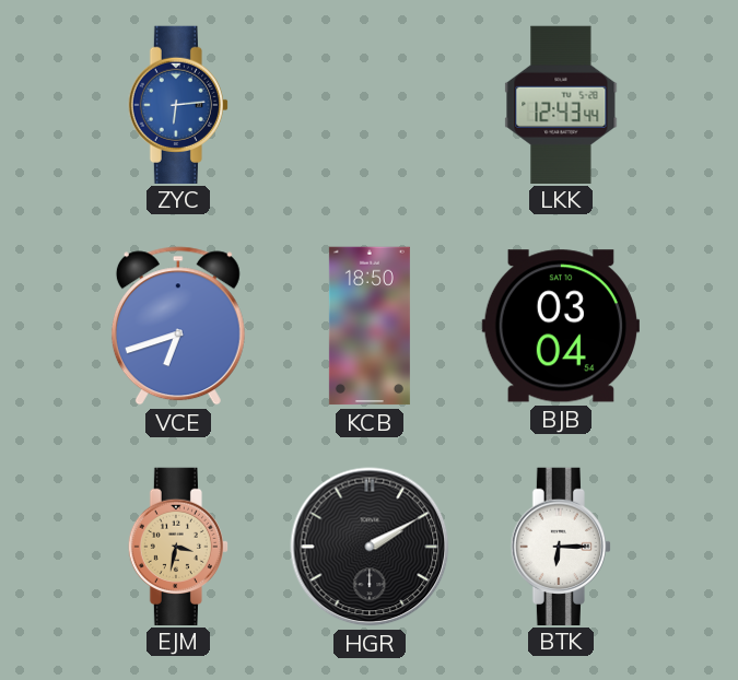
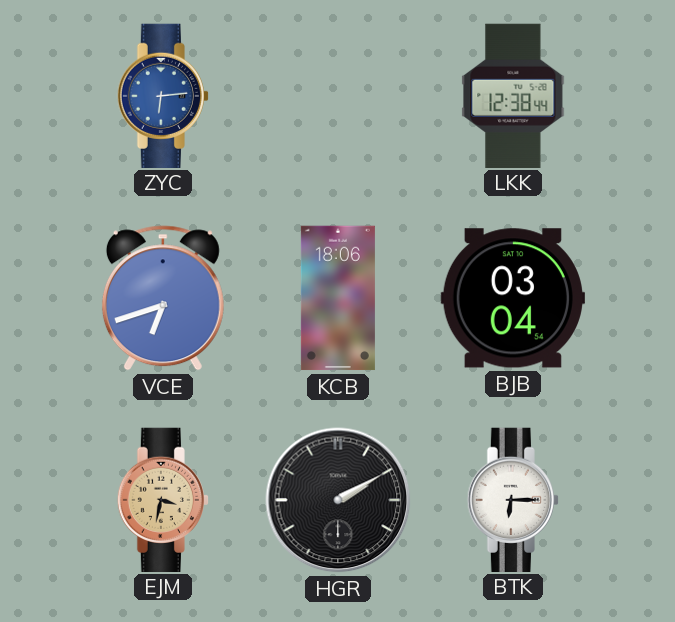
LKK: 12:43 -> 12:38
KCB: 18:50 -> 18:06
